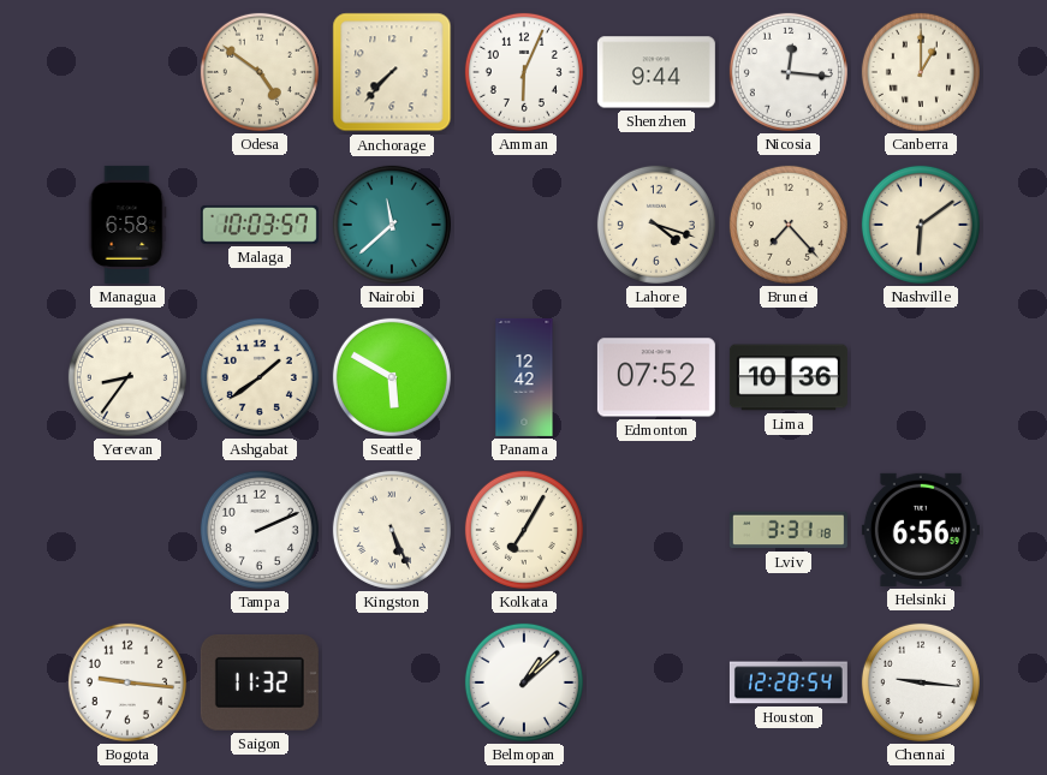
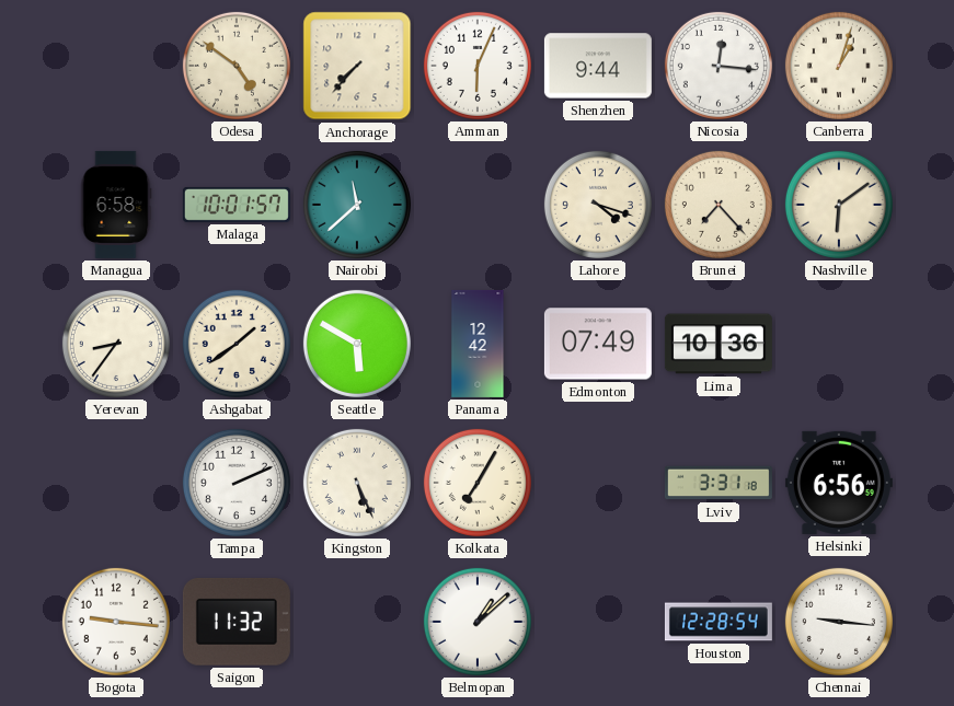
Canberra: 1:00 -> 1:03
Malaga: 10:03 -> 10:01
Edmonton: 07:52 -> 07:49
